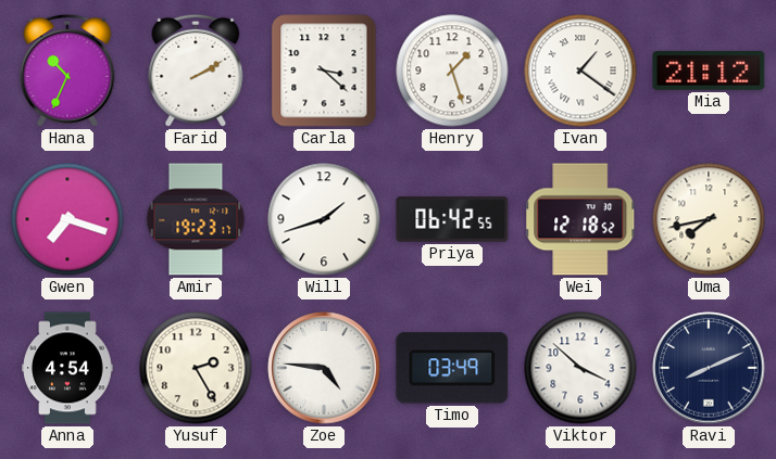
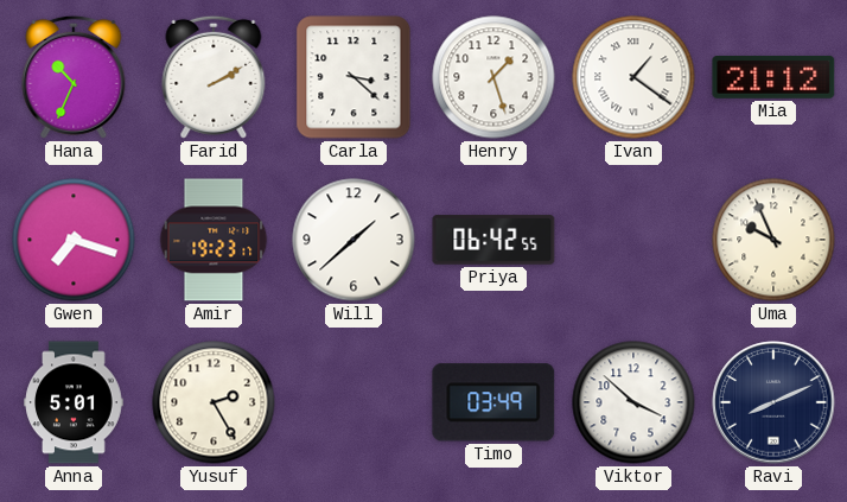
Will: 1:42 -> 1:38
Wei: 12:18 -> none
Uma: 7:43 -> 9:56
Anna: 4:54 -> 5:01
Zoe: 4:46 -> none
